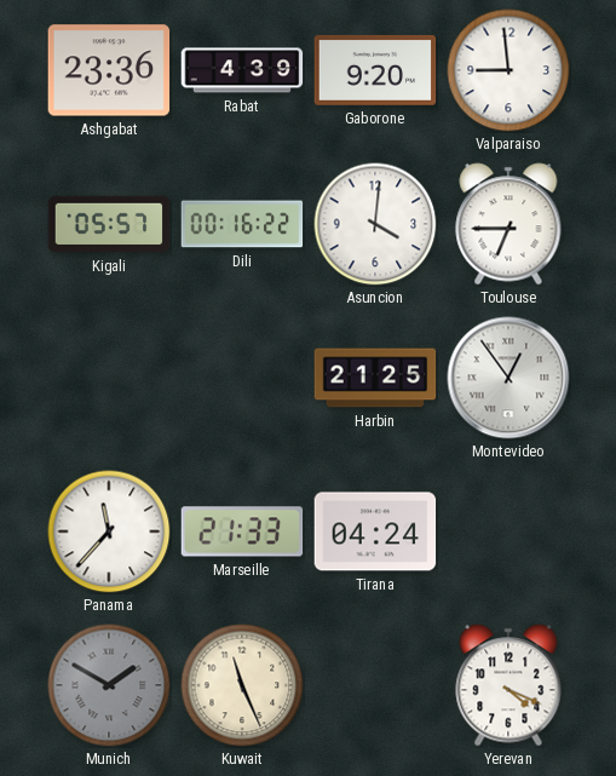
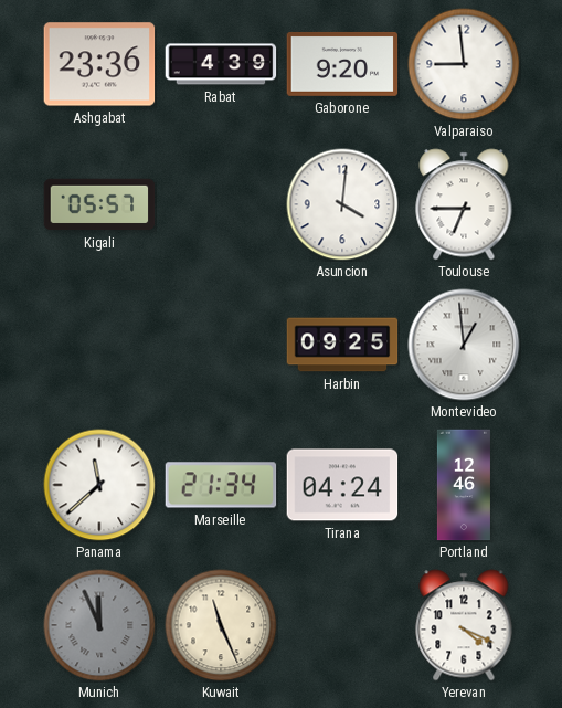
Dili: 00:16 -> none
Harbin: 21:25 -> 09:25
Montevideo: 12:54 -> 12:59
Panama: 11:37 -> 11:38
Marseille: 21:33 -> 21:34
Portland: none -> 12:46
Munich: 1:50 -> 11:56
